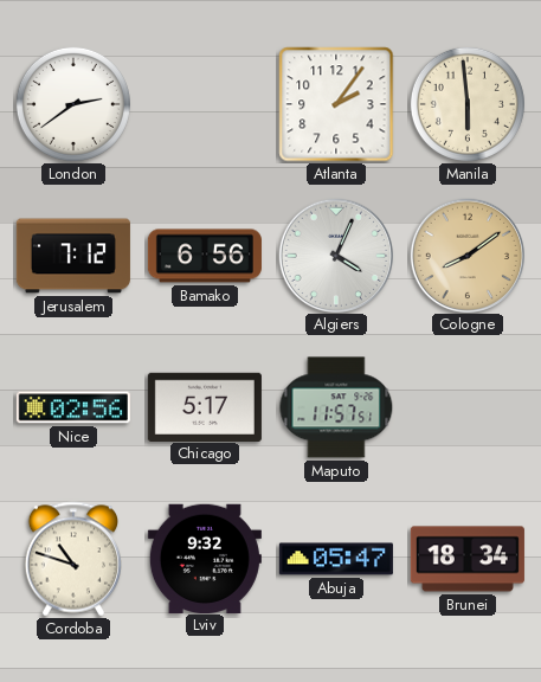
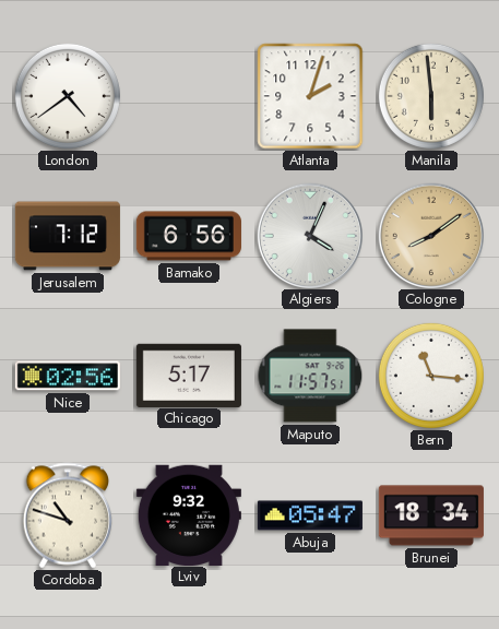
London: 2:39 -> 4:39
Atlanta: 2:06 -> 2:03
Bern: none -> 11:16
